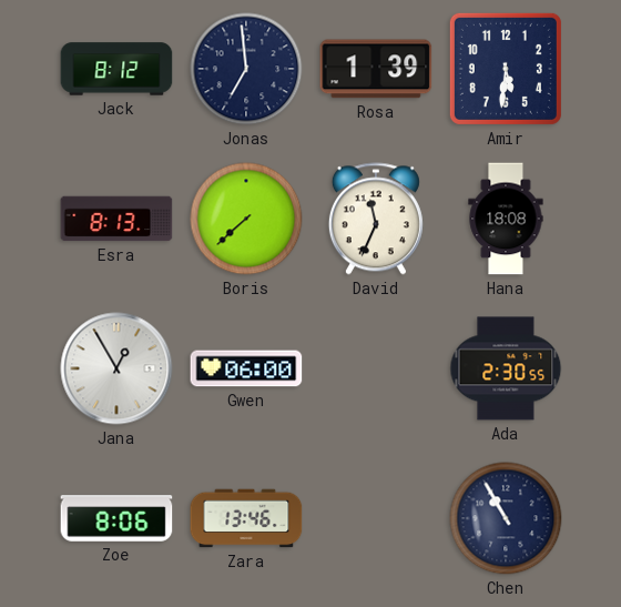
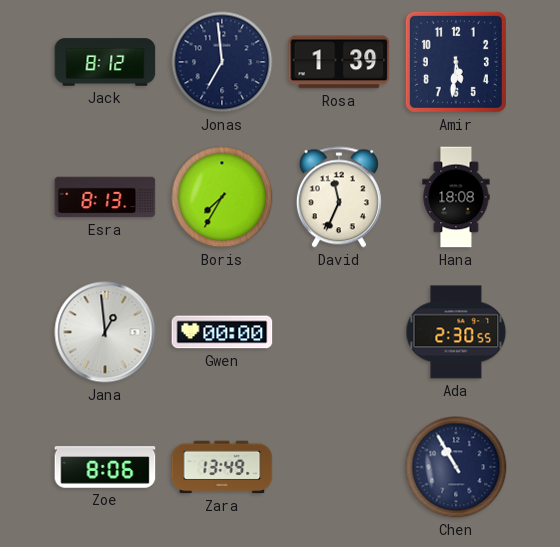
Boris: 7:38 -> 7:35
Jana: 12:55 -> 12:59
Gwen: 06:00 -> 00:00
Zara: 13:46 -> 13:49
